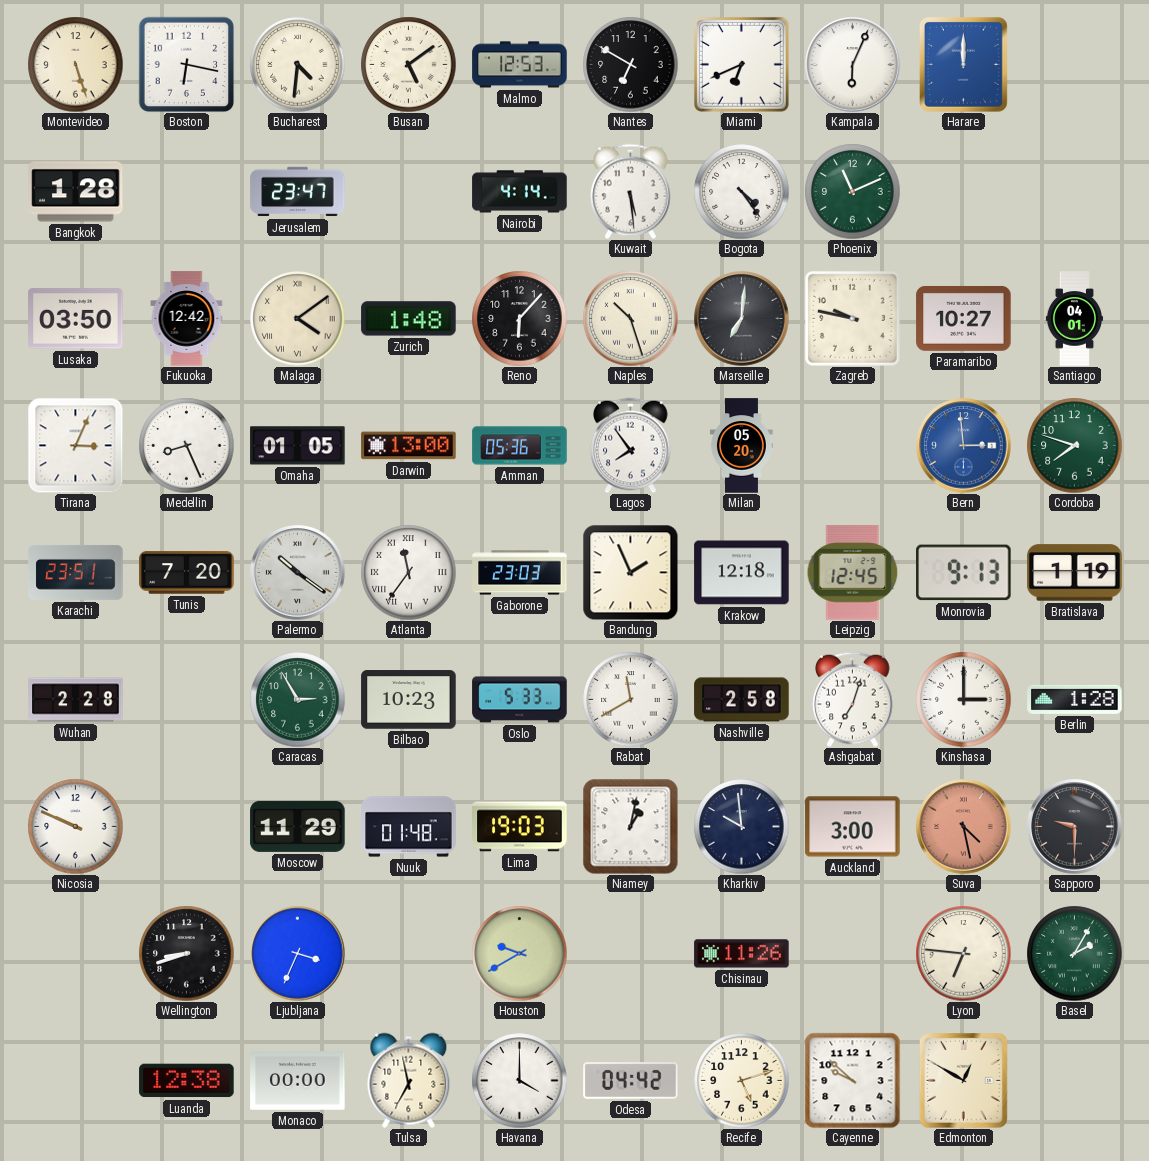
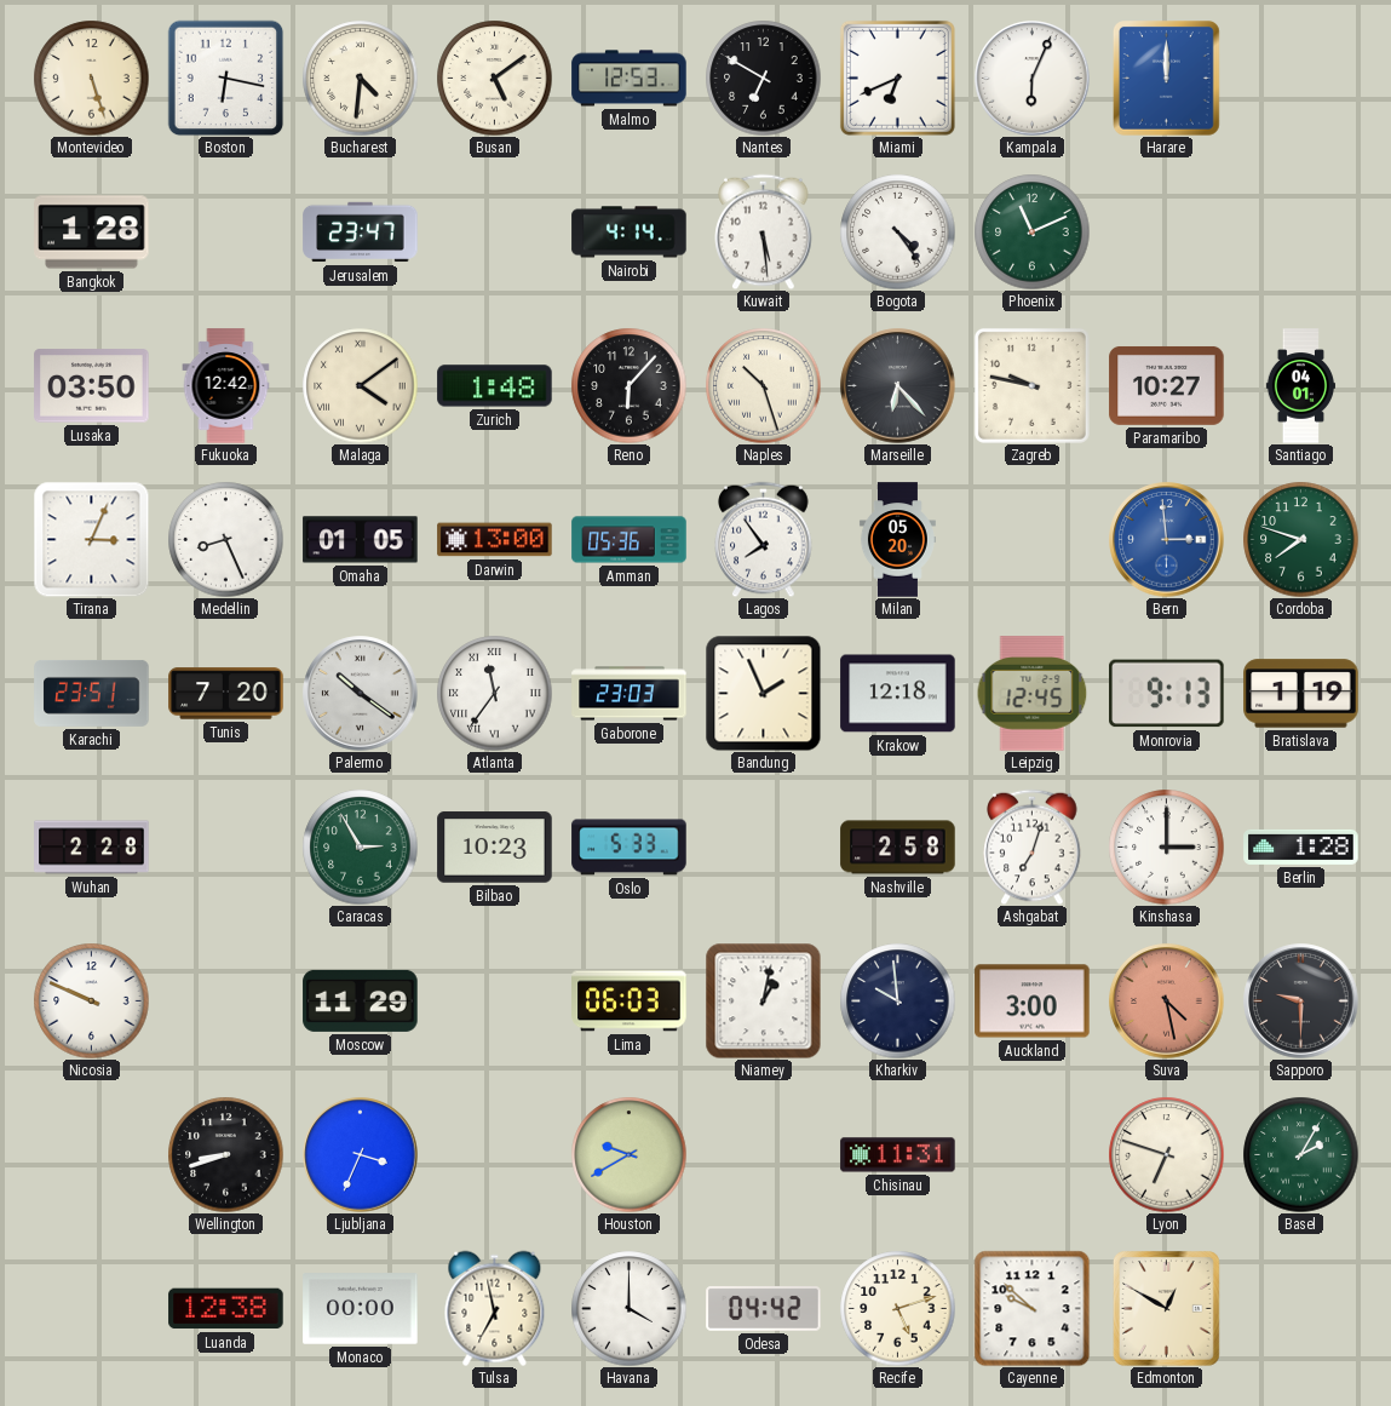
Marseille: 7:01 -> 6:23
Rabat: 11:40 -> none
Nuuk: 01:48 -> none
Lima: 19:03 -> 06:03
Chisinau: 11:26 -> 11:31
Lyon: 6:46 -> 6:48
